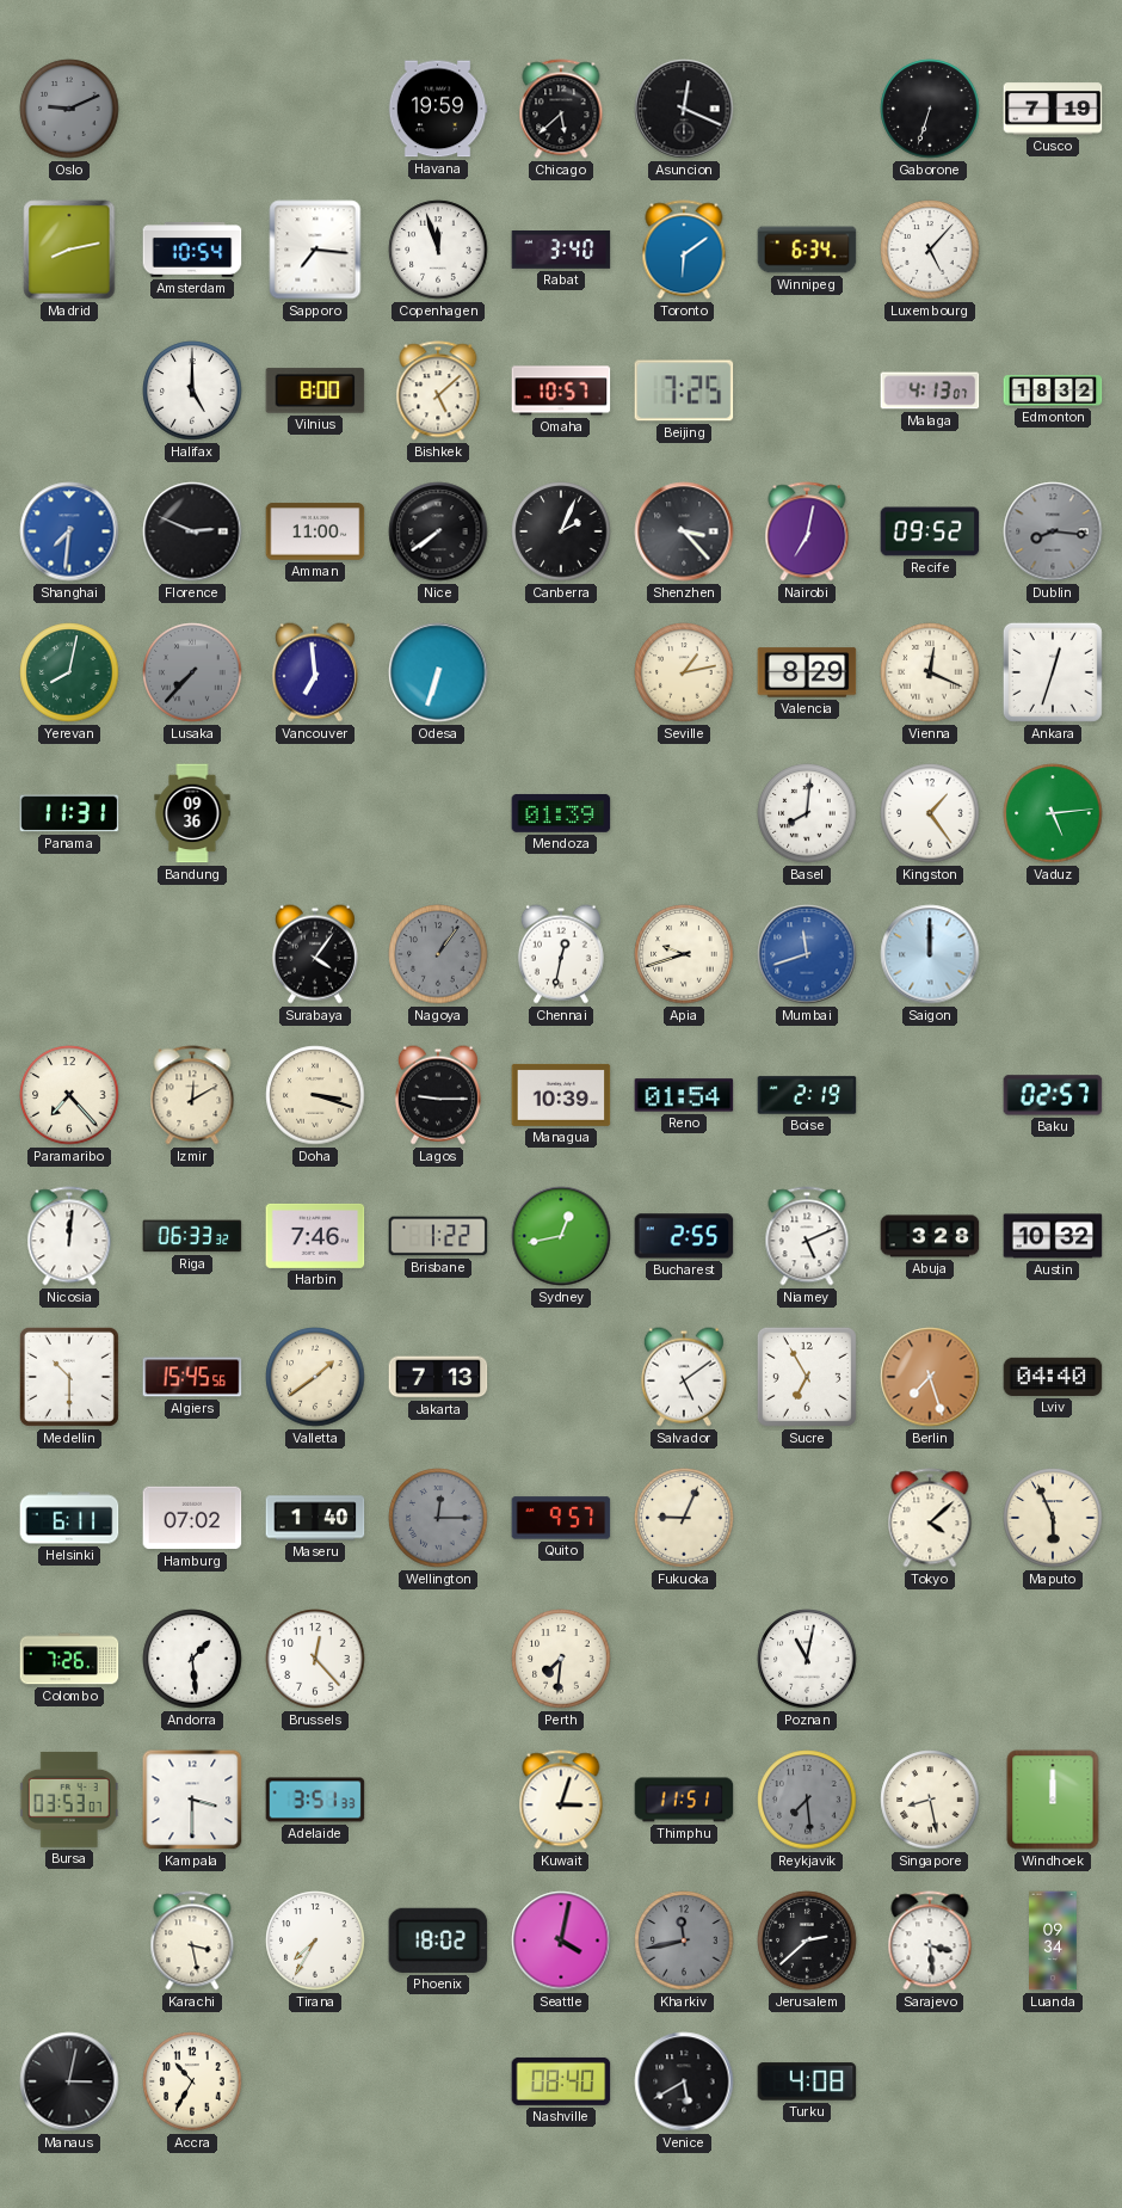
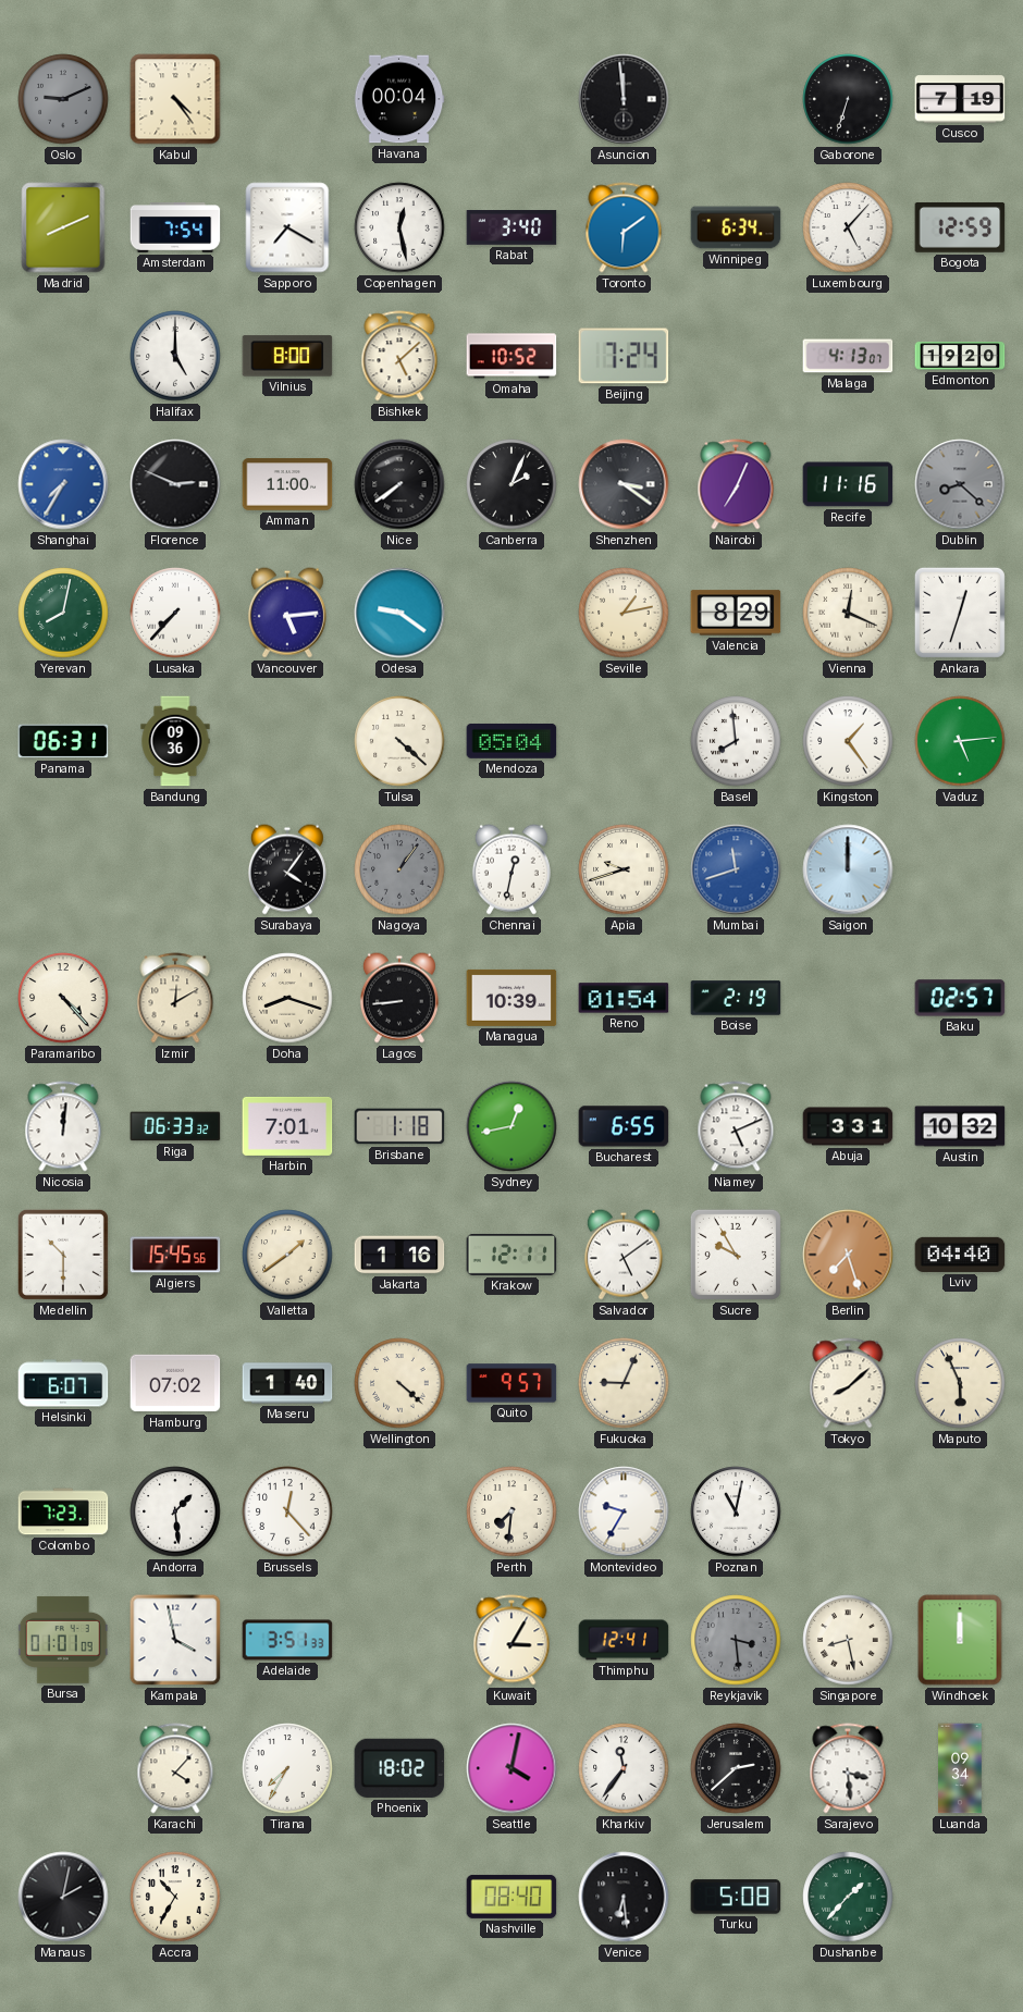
Kabul: none -> 4:24
Havana: 19:59 -> 00:04
Chicago: 5:38 -> none
Asuncion: 12:19 -> 11:59
Madrid: 8:13 -> 8:11
Amsterdam: 10:54 -> 7:54
Sapporo: 7:16 -> 7:20
Copenhagen: 11:57 -> 12:28
Bogota: none -> 12:59
Omaha: 10:57 -> 10:52
Beijing: 7:25 -> 7:24
Edmonton: 18:32 -> 19:20
Shanghai: 7:31 -> 7:35
Shenzhen: 3:23 -> 3:21
Nairobi: 7:02 -> 7:04
Recife: 09:52 -> 11:16
Dublin: 8:16 -> 8:22
Lusaka dial: grey -> white
Vancouver: 6:59 -> 5:14
Odesa: 6:33 -> 9:21
Panama: 11:31 -> 06:31
Tulsa: none -> 4:22
Mendoza: 01:39 -> 05:04
Basel: 8:01 -> 7:59
Paramaribo: 7:23 -> 4:23
Doha: 3:18 -> 8:18
Lagos: 9:15 -> 8:44
Harbin: 7:46 -> 7:01
Brisbane: 1:22 -> 1:18
Bucharest: 2:55 -> 6:55
Abuja: 3:28 -> 3:31
Jakarta: 7:13 -> 1:16
Krakow: none -> 12:11
Sucre: 6:55 -> 9:55
Helsinki: 6:11 -> 6:07
Wellington: 12:15 -> 4:22
Wellington dial: grey -> cream
Tokyo: 4:08 -> 8:08
Colombo: 7:26 -> 7:23
Montevideo: none -> 9:35
Bursa: 03:53 -> 01:01
Kampala: 3:30 -> 3:58
Kuwait: 3:03 -> 3:05
Thimphu: 11:51 -> 12:41
Reykjavik: 7:29 -> 3:29
Karachi: 3:28 -> 4:07
Kharkiv: 11:43 -> 11:36
Kharkiv dial: grey -> white
Manaus: 3:02 -> 2:02
Venice: 5:40 -> 6:29
Turku: 4:08 -> 5:08
Dushanbe: none -> 1:37
